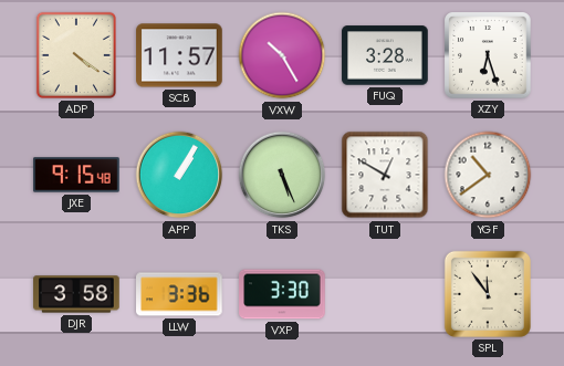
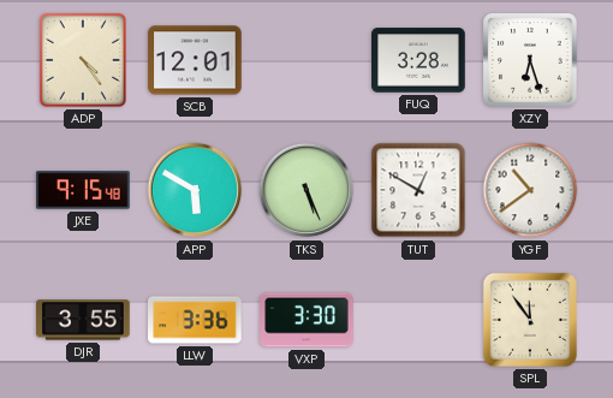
ADP: 4:21 -> 4:24
SCB: 11:57 -> 12:01
VXW: 10:25 -> none
APP: 1:05 -> 5:50
DJR: 3:58 -> 3:55
